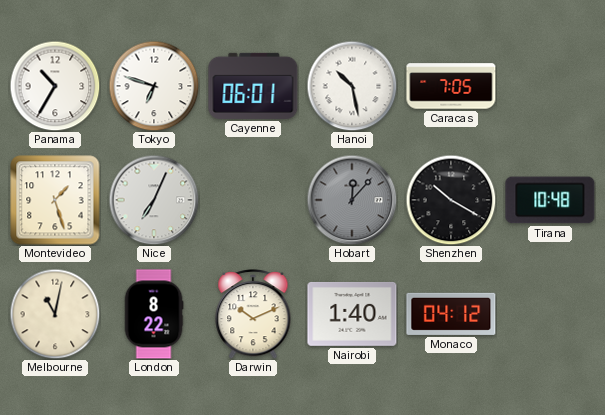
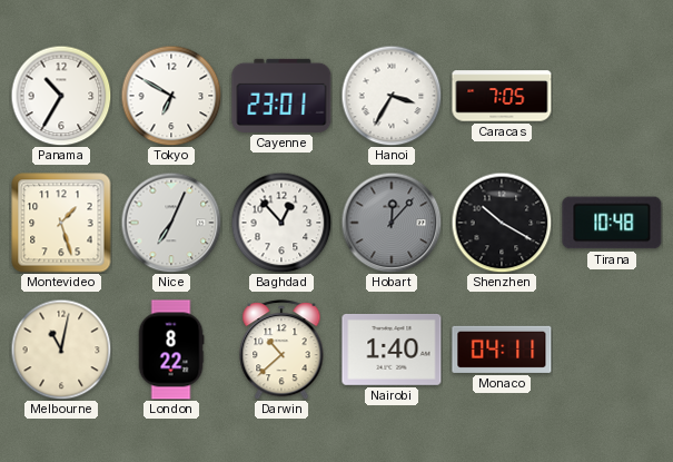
Tokyo: 6:48 -> 6:50
Cayenne: 06:01 -> 23:01
Hanoi: 10:28 -> 3:35
Baghdad: none -> 12:53
Darwin: 10:11 -> 10:38
Monaco: 04:12 -> 04:11
